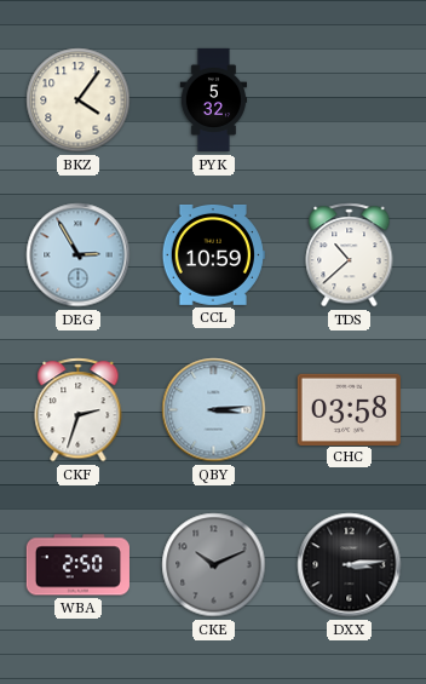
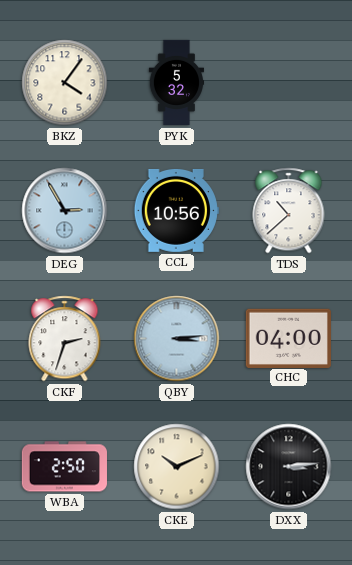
CCL: 10:59 -> 10:56
CHC: 03:58 -> 04:00
CKE dial: grey -> cream
